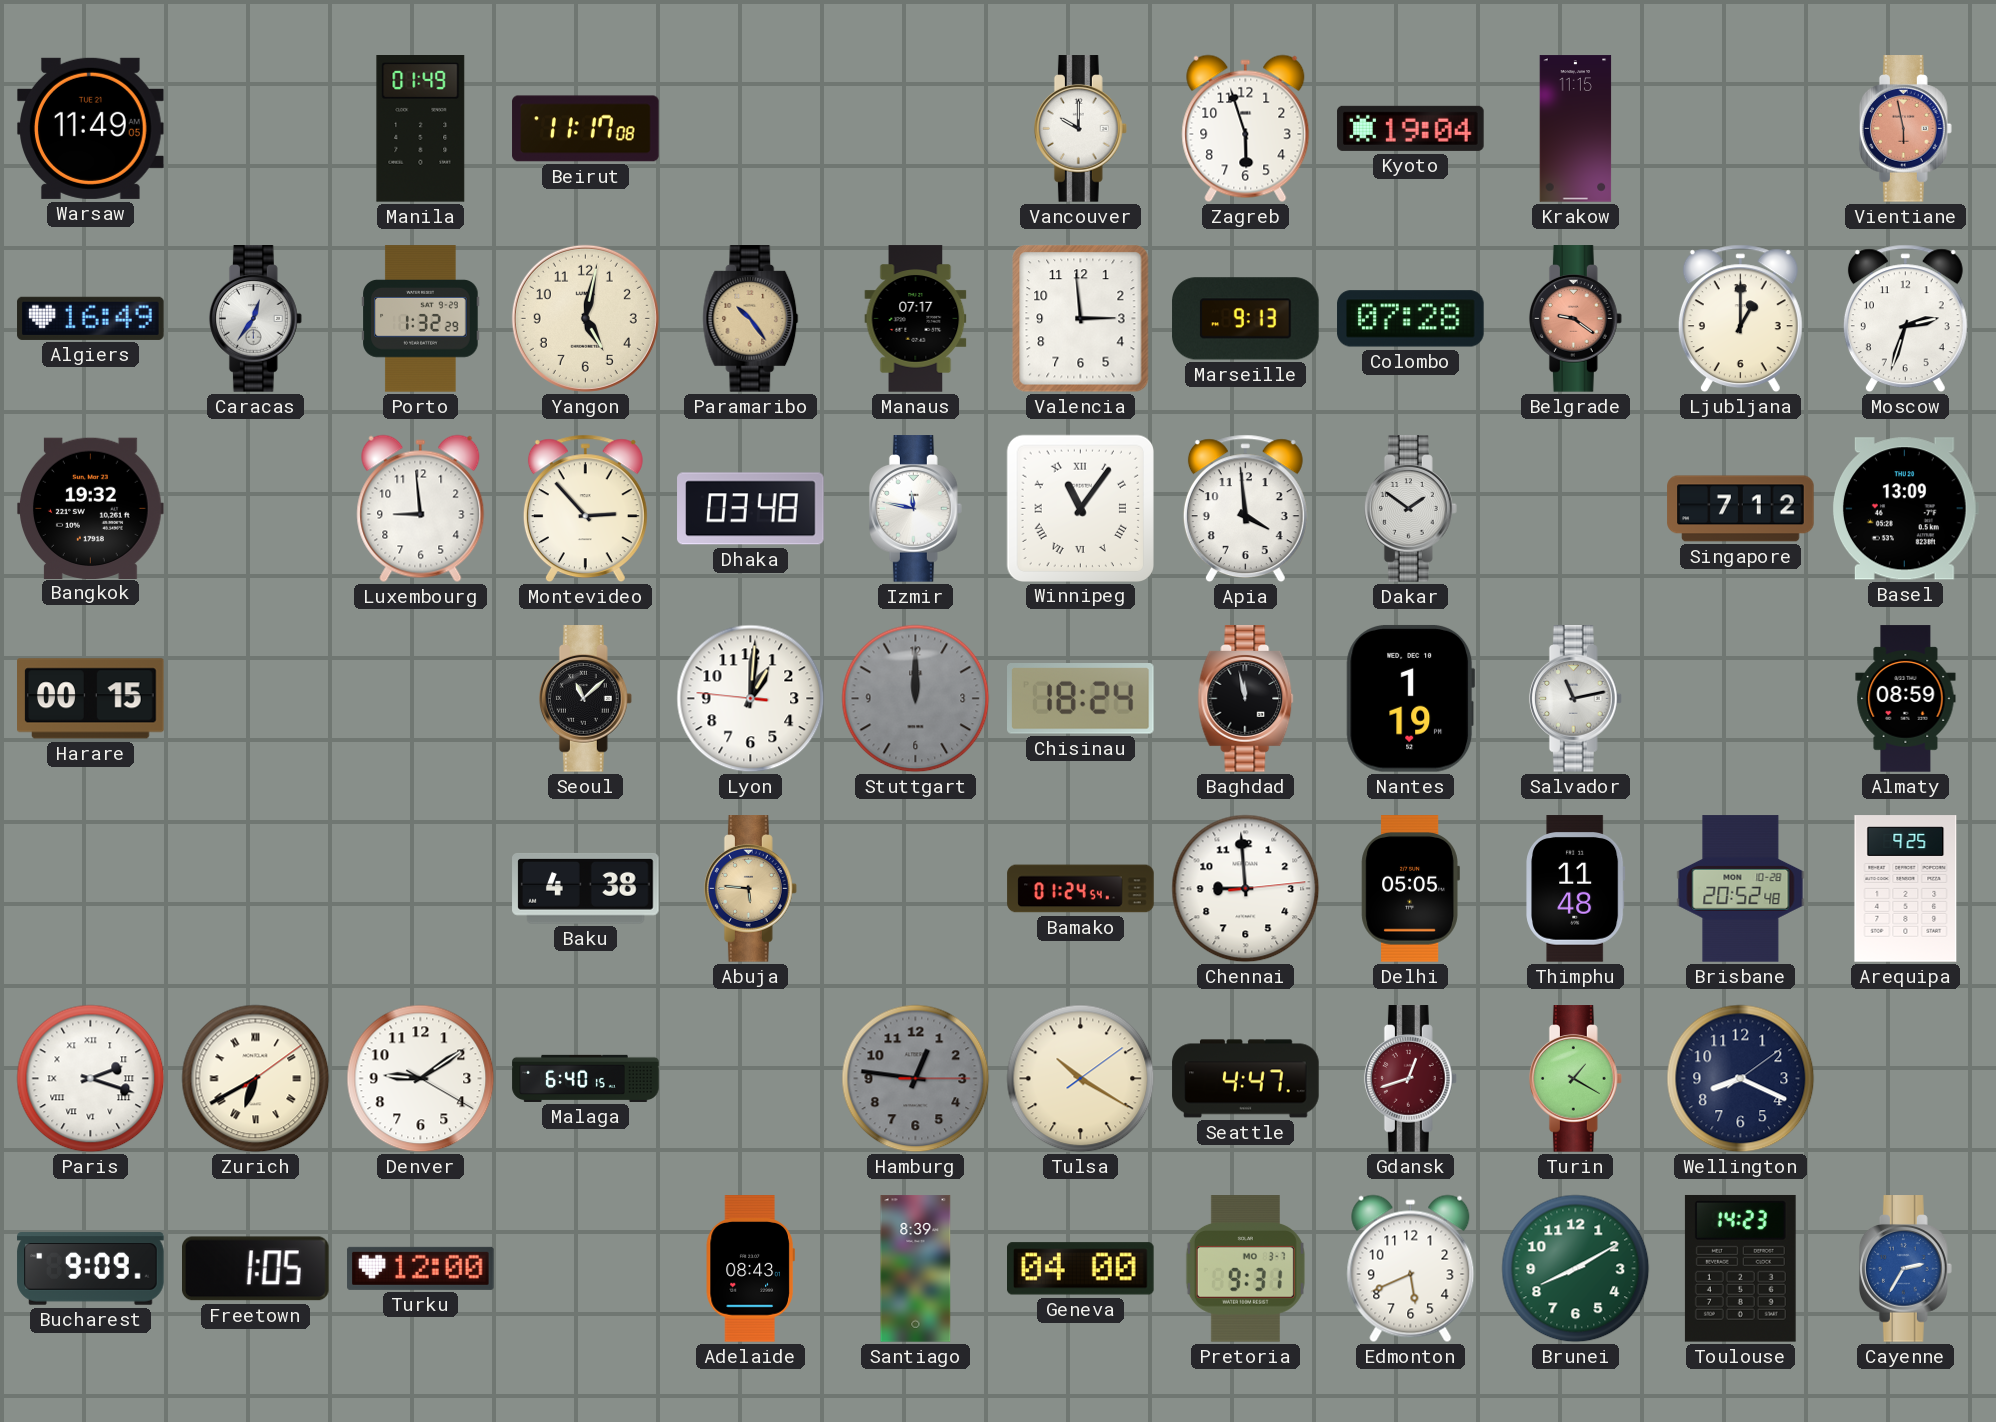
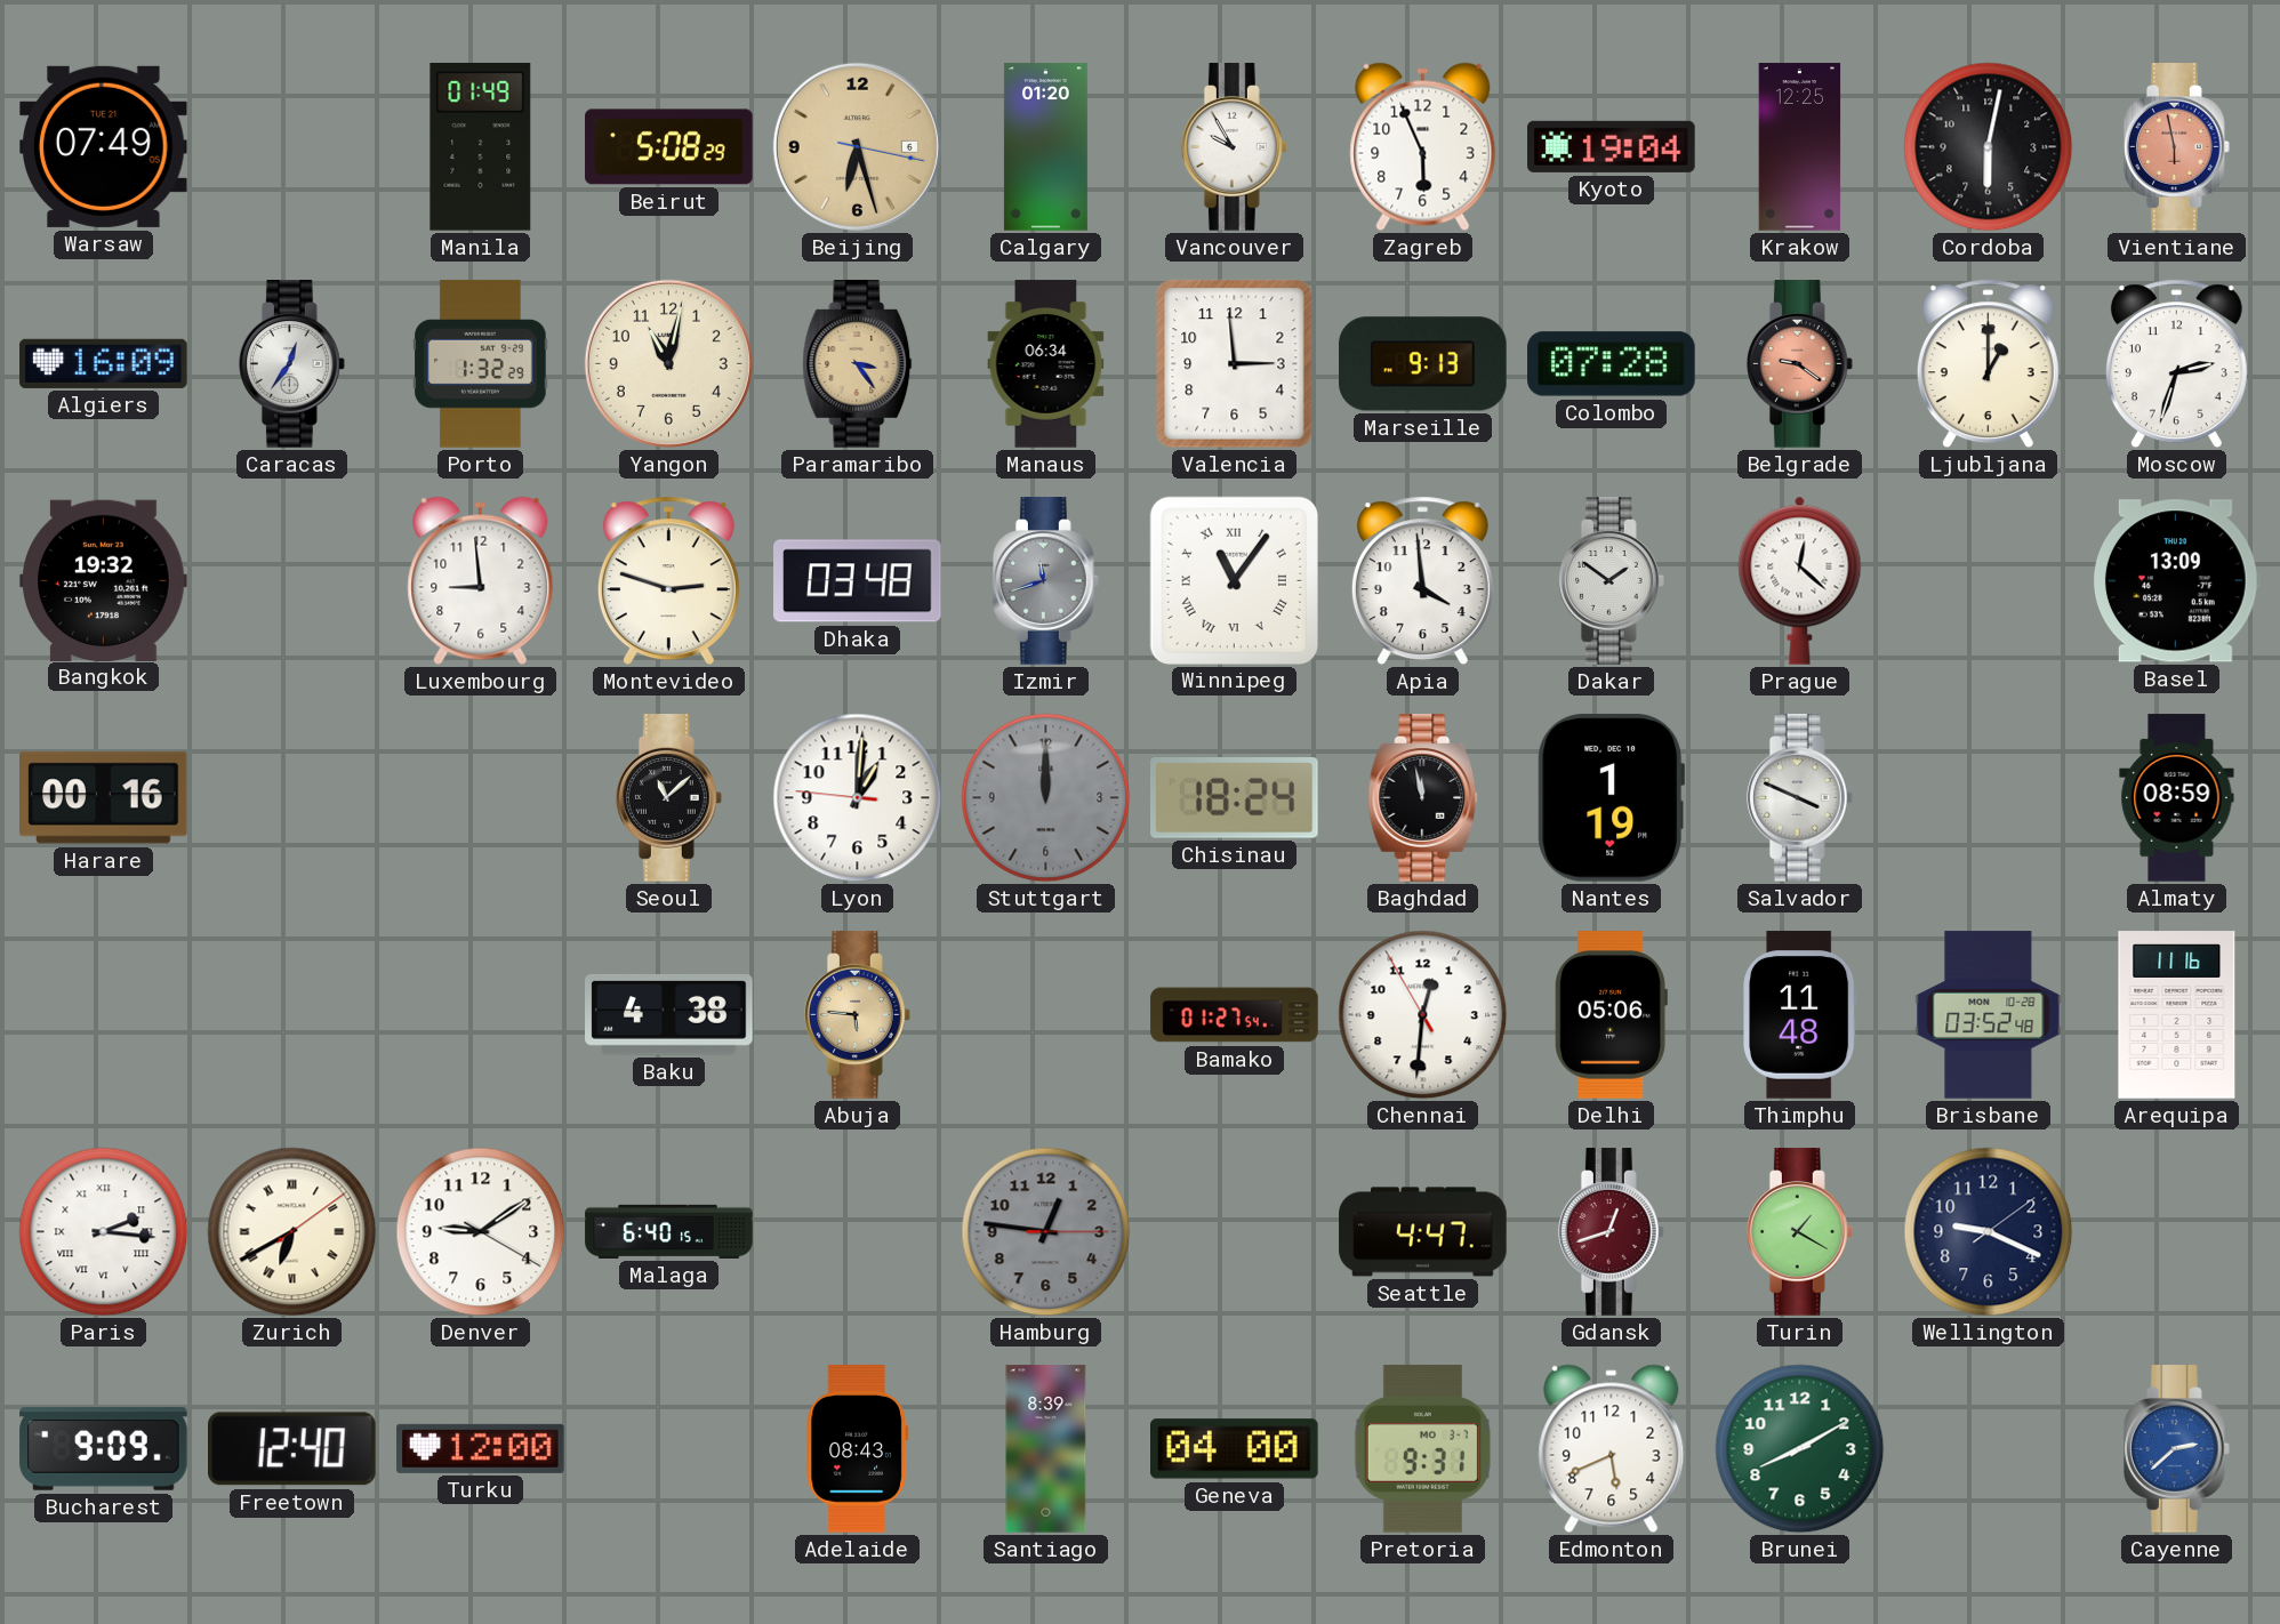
Warsaw: 11:49 -> 07:49
Beirut: 11:17 -> 5:08
Beijing: none -> 6:27
Calgary: none -> 01:20
Vancouver: 10:00 -> 9:55
Zagreb: 5:57 -> 5:56
Krakow: 11:15 -> 12:25
Cordoba: none -> 6:02
Algiers: 16:49 -> 16:09
Yangon: 5:02 -> 11:02
Paramaribo: 10:24 -> 3:24
Manaus: 07:17 -> 06:34
Montevideo: 2:53 -> 2:48
Izmir: 11:47 -> 11:42
Izmir dial: white -> grey
Prague: none -> 12:22
Singapore: 7:12 -> none
Harare: 00:15 -> 00:16
Salvador: 11:13 -> 3:49
Bamako: 01:24 -> 01:27
Chennai: 8:59 -> 12:30
Delhi: 05:05 -> 05:06
Brisbane: 20:52 -> 03:52
Arequipa: 9:25 -> 11:16
Paris: 2:18 -> 2:16
Tulsa: 10:20 -> none
Wellington: 8:19 -> 9:19
Freetown: 1:05 -> 12:40
Toulouse: 14:23 -> none
Cayenne: 2:35 -> 2:38
